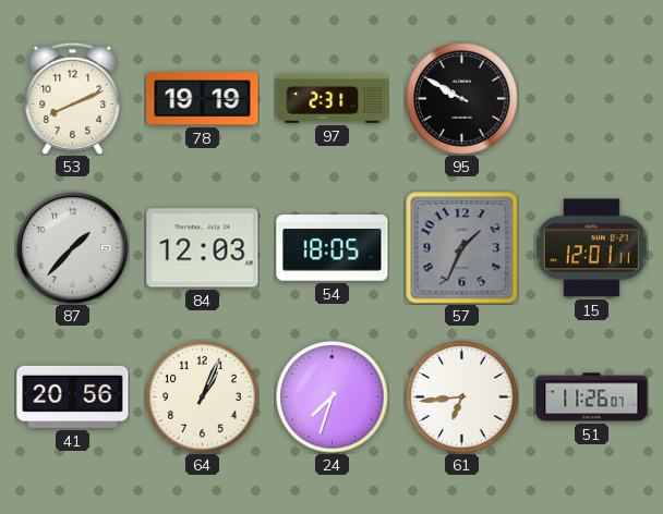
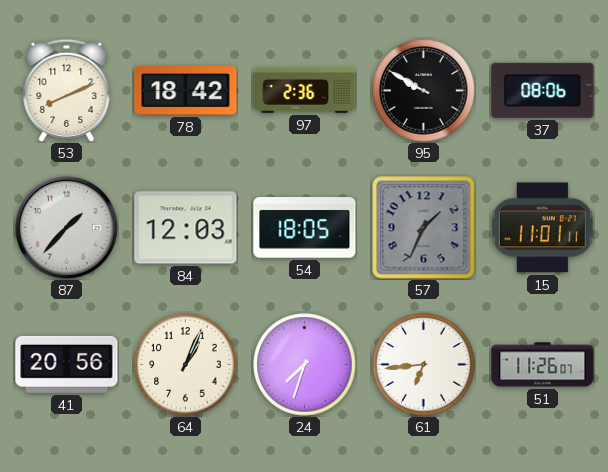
78: 19:19 -> 18:42
97: 2:31 -> 2:36
37: none -> 08:06
15: 12:01 -> 11:01
